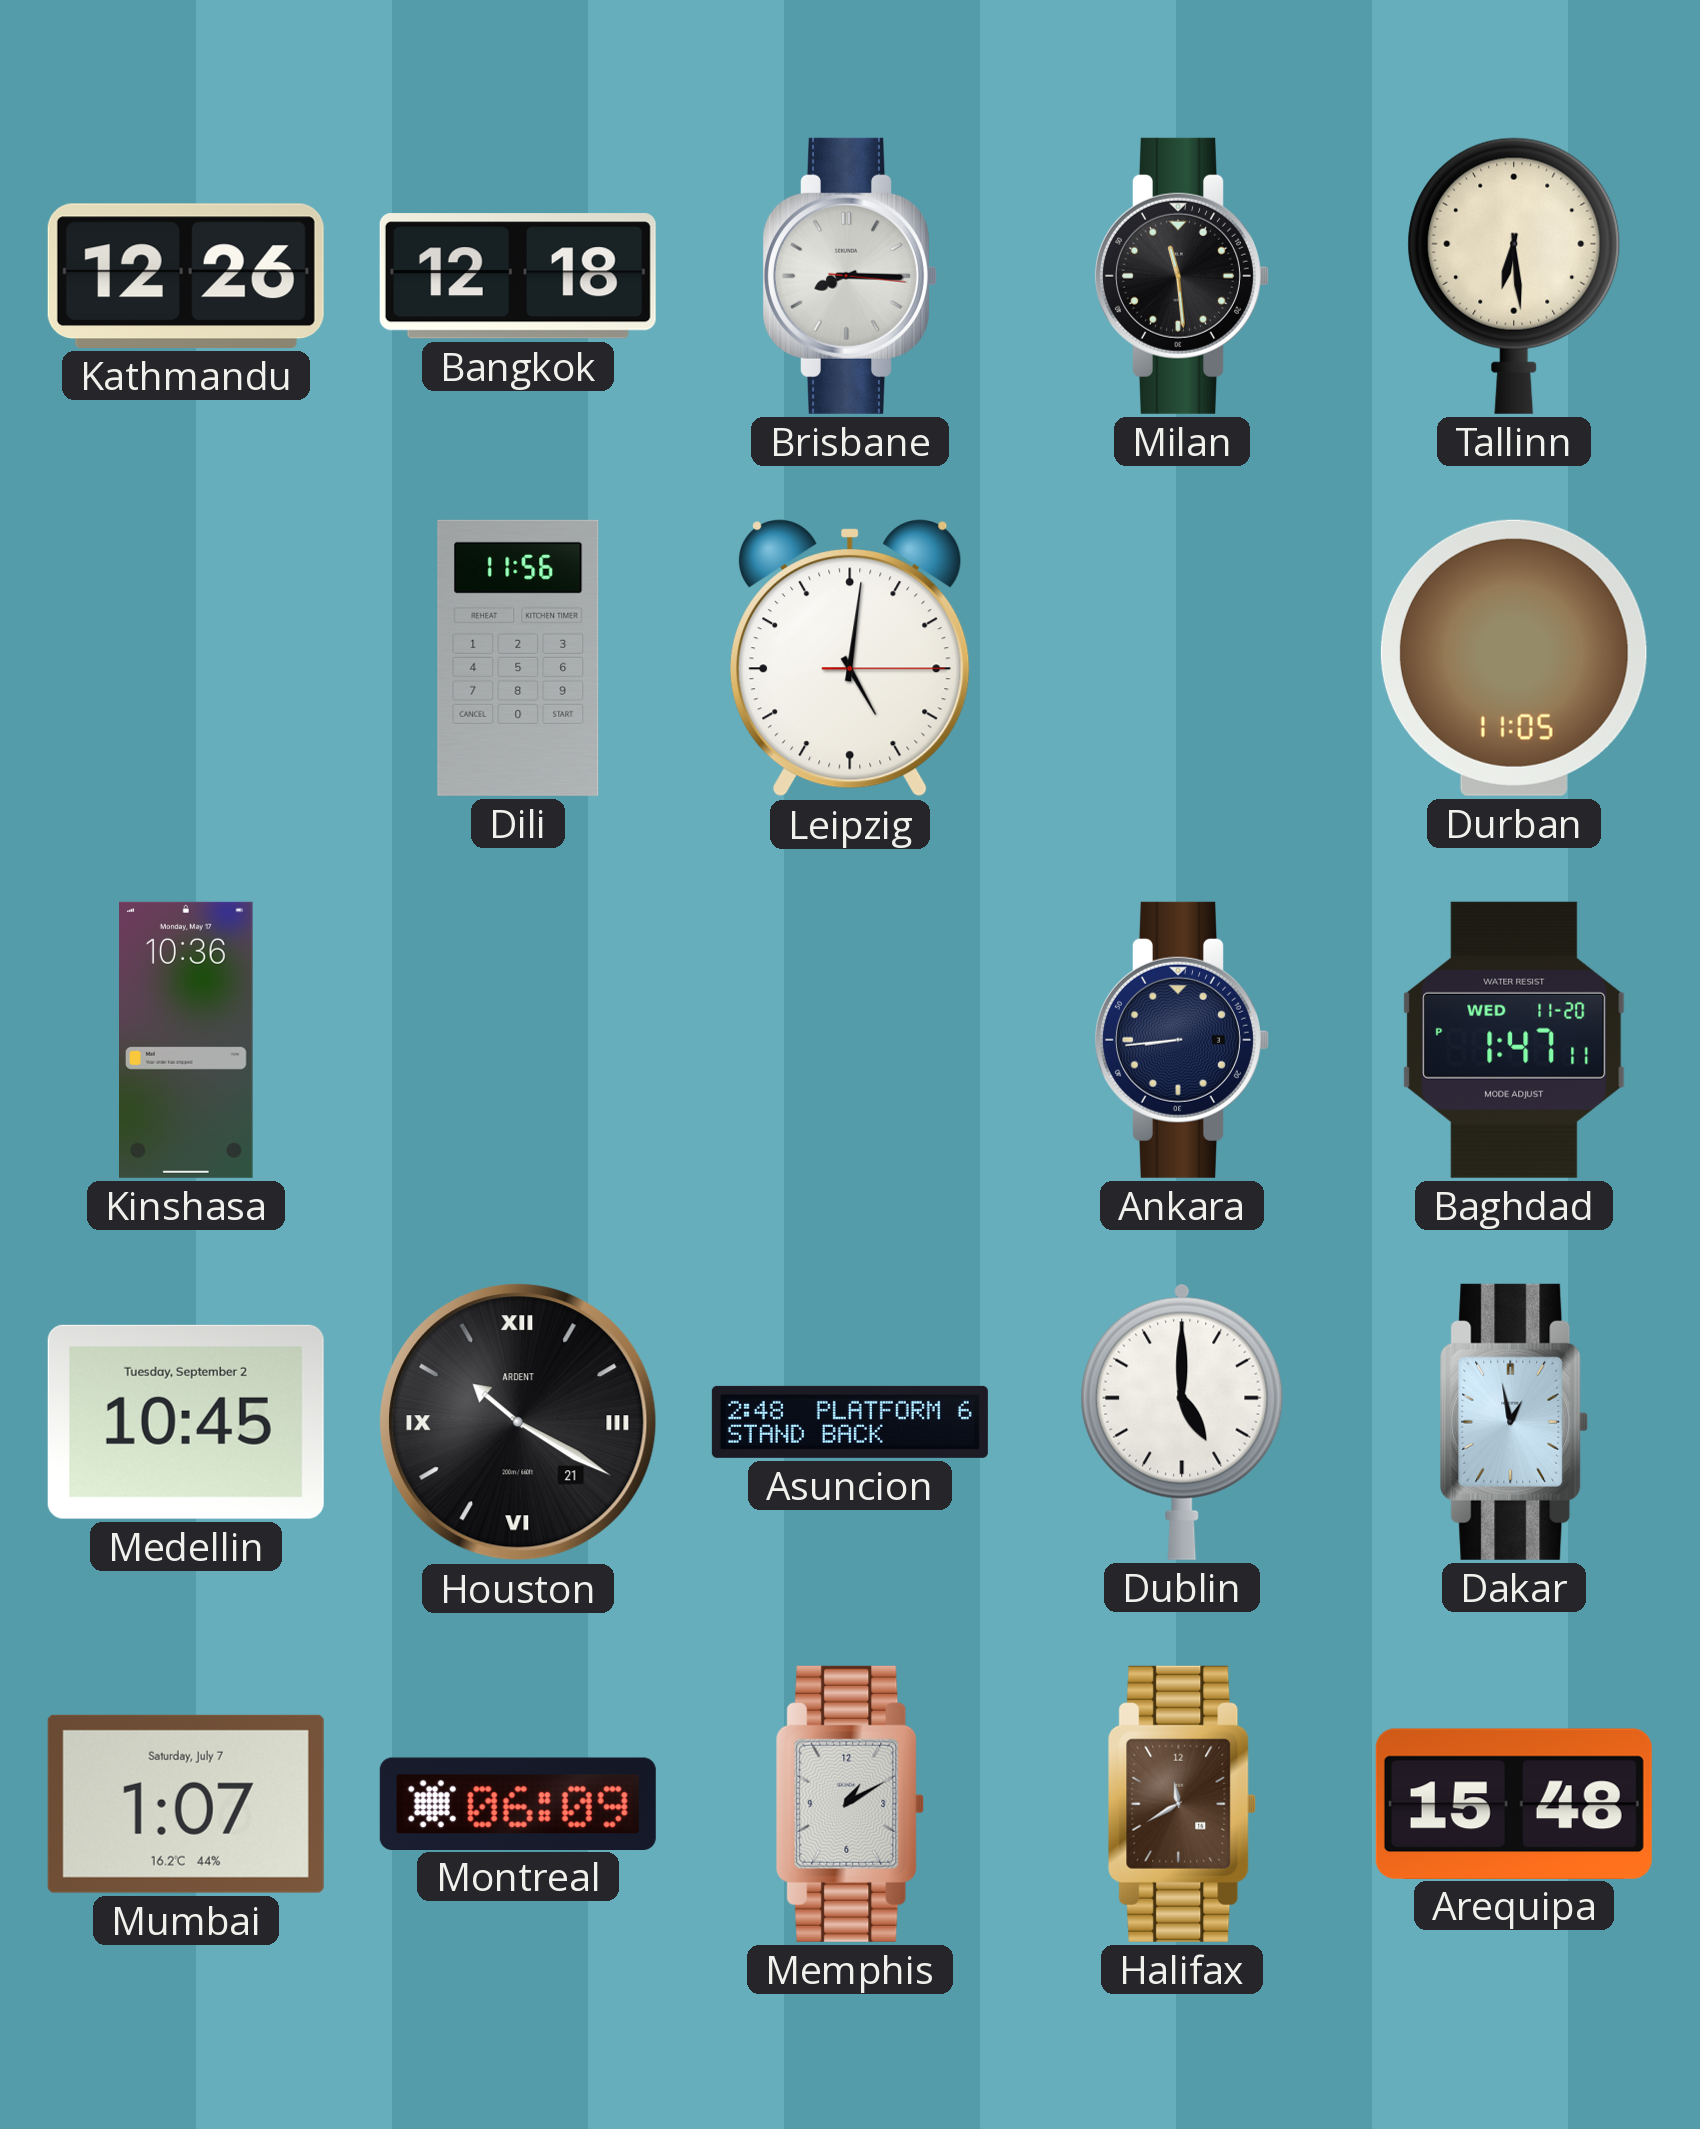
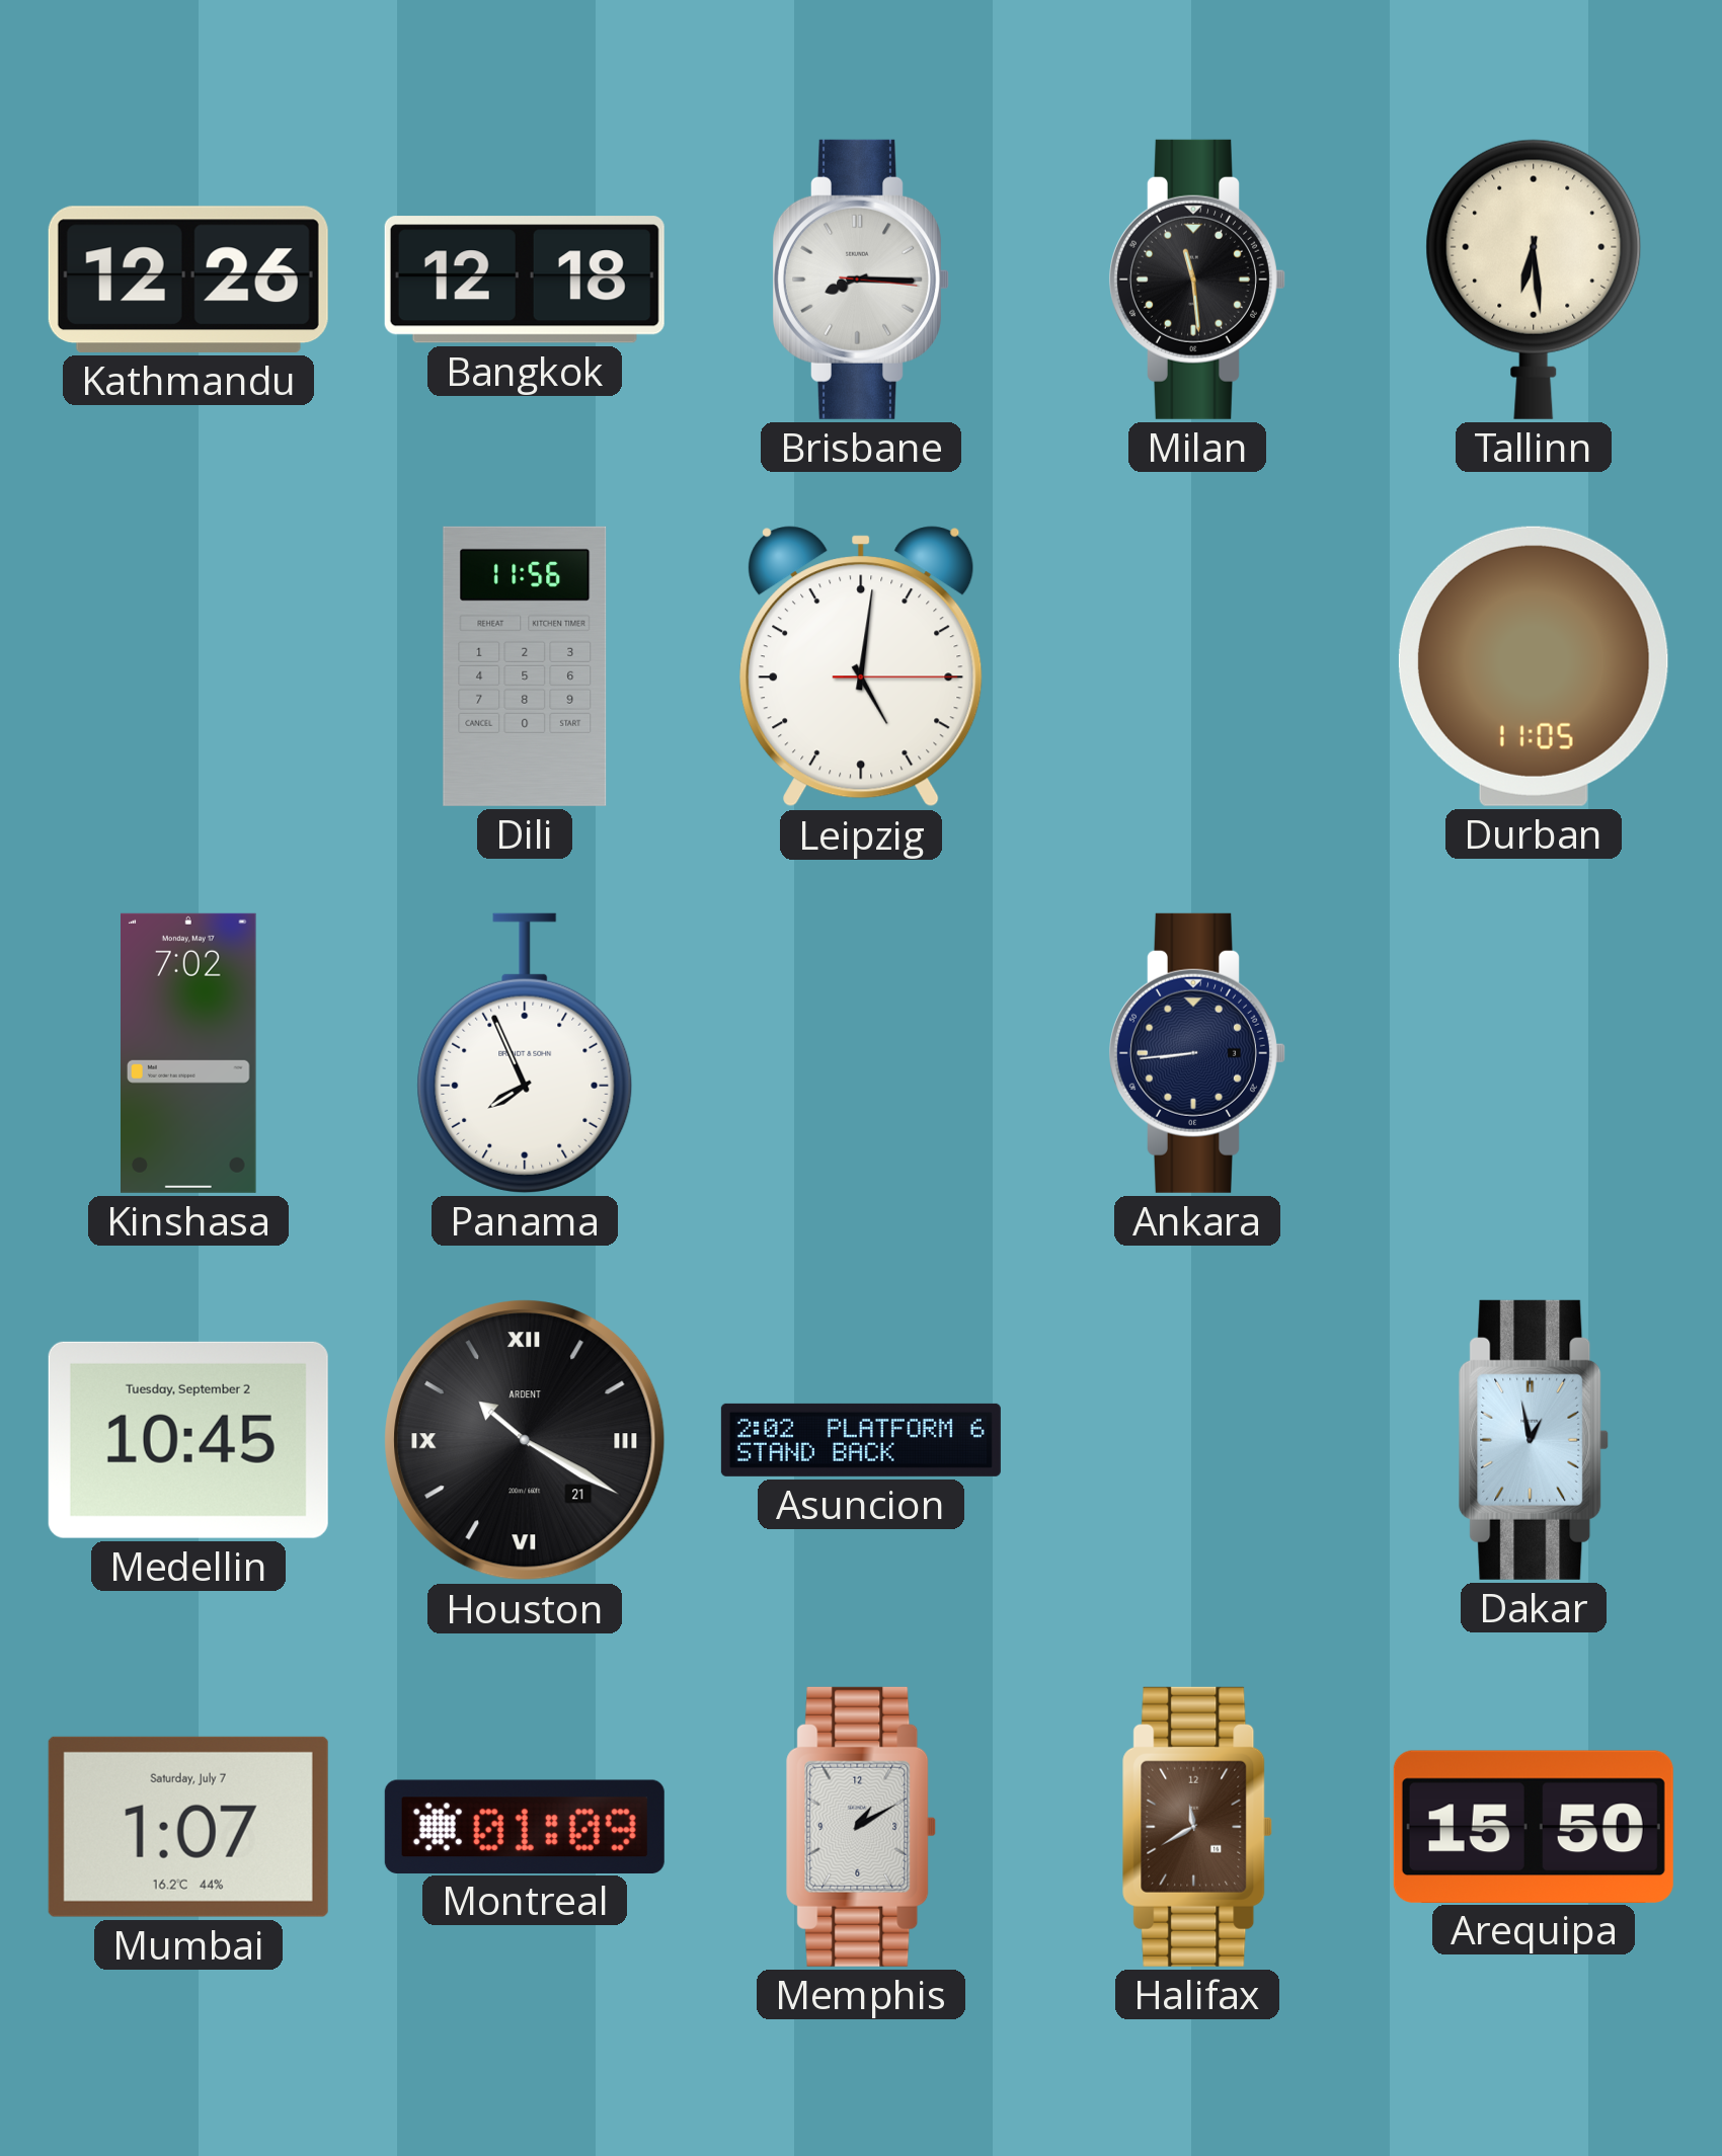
Kinshasa: 10:36 -> 7:02
Panama: none -> 7:56
Baghdad: 1:47 -> none
Asuncion: 2:48 -> 2:02
Dublin: 5:00 -> none
Montreal: 06:09 -> 01:09
Arequipa: 15:48 -> 15:50
